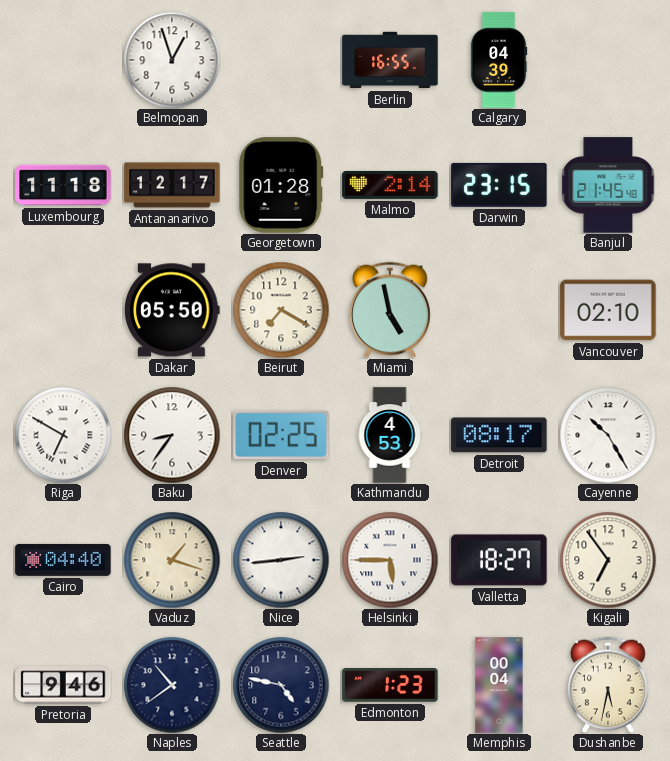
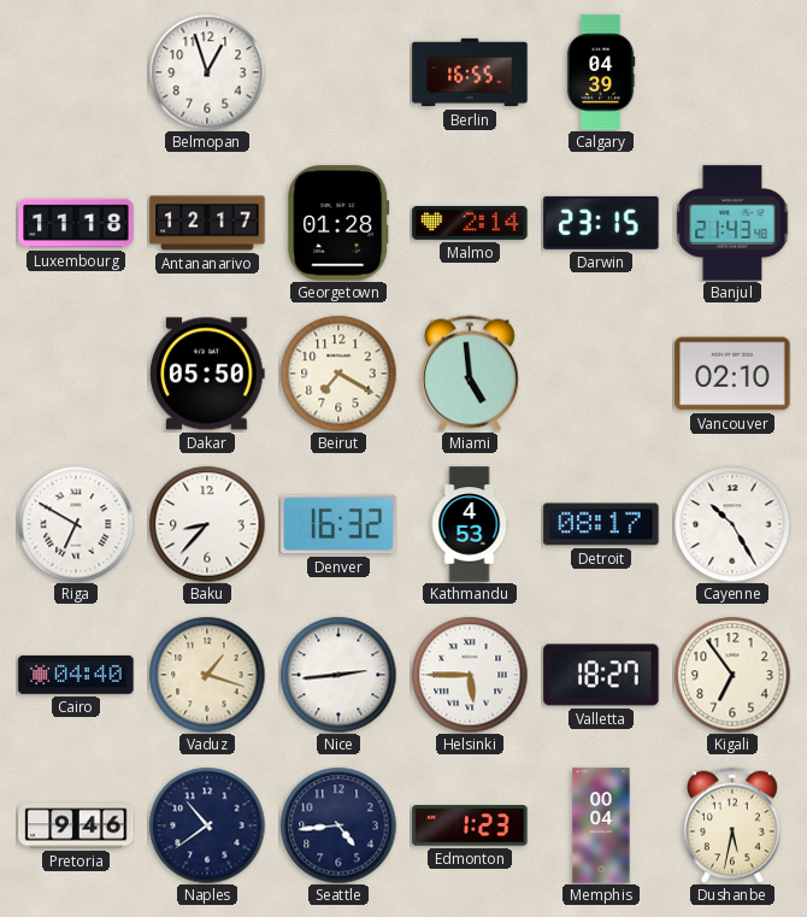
Banjul: 21:45 -> 21:43
Miami: 4:58 -> 4:59
Baku: 8:36 -> 8:37
Denver: 02:25 -> 16:32
Seattle: 4:47 -> 4:44
